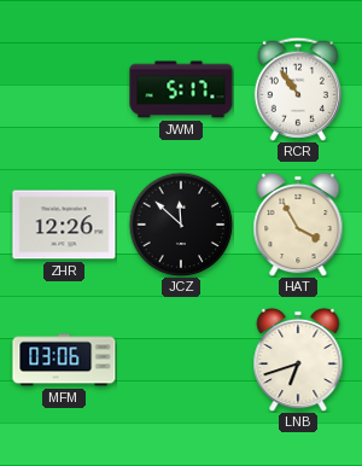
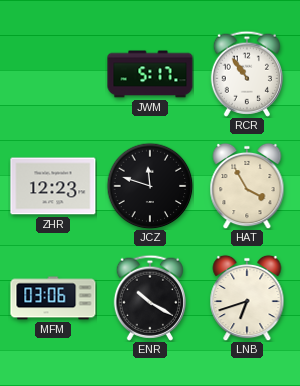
ZHR: 12:26 -> 12:23
JCZ: 11:52 -> 11:48
ENR: none -> 10:20
